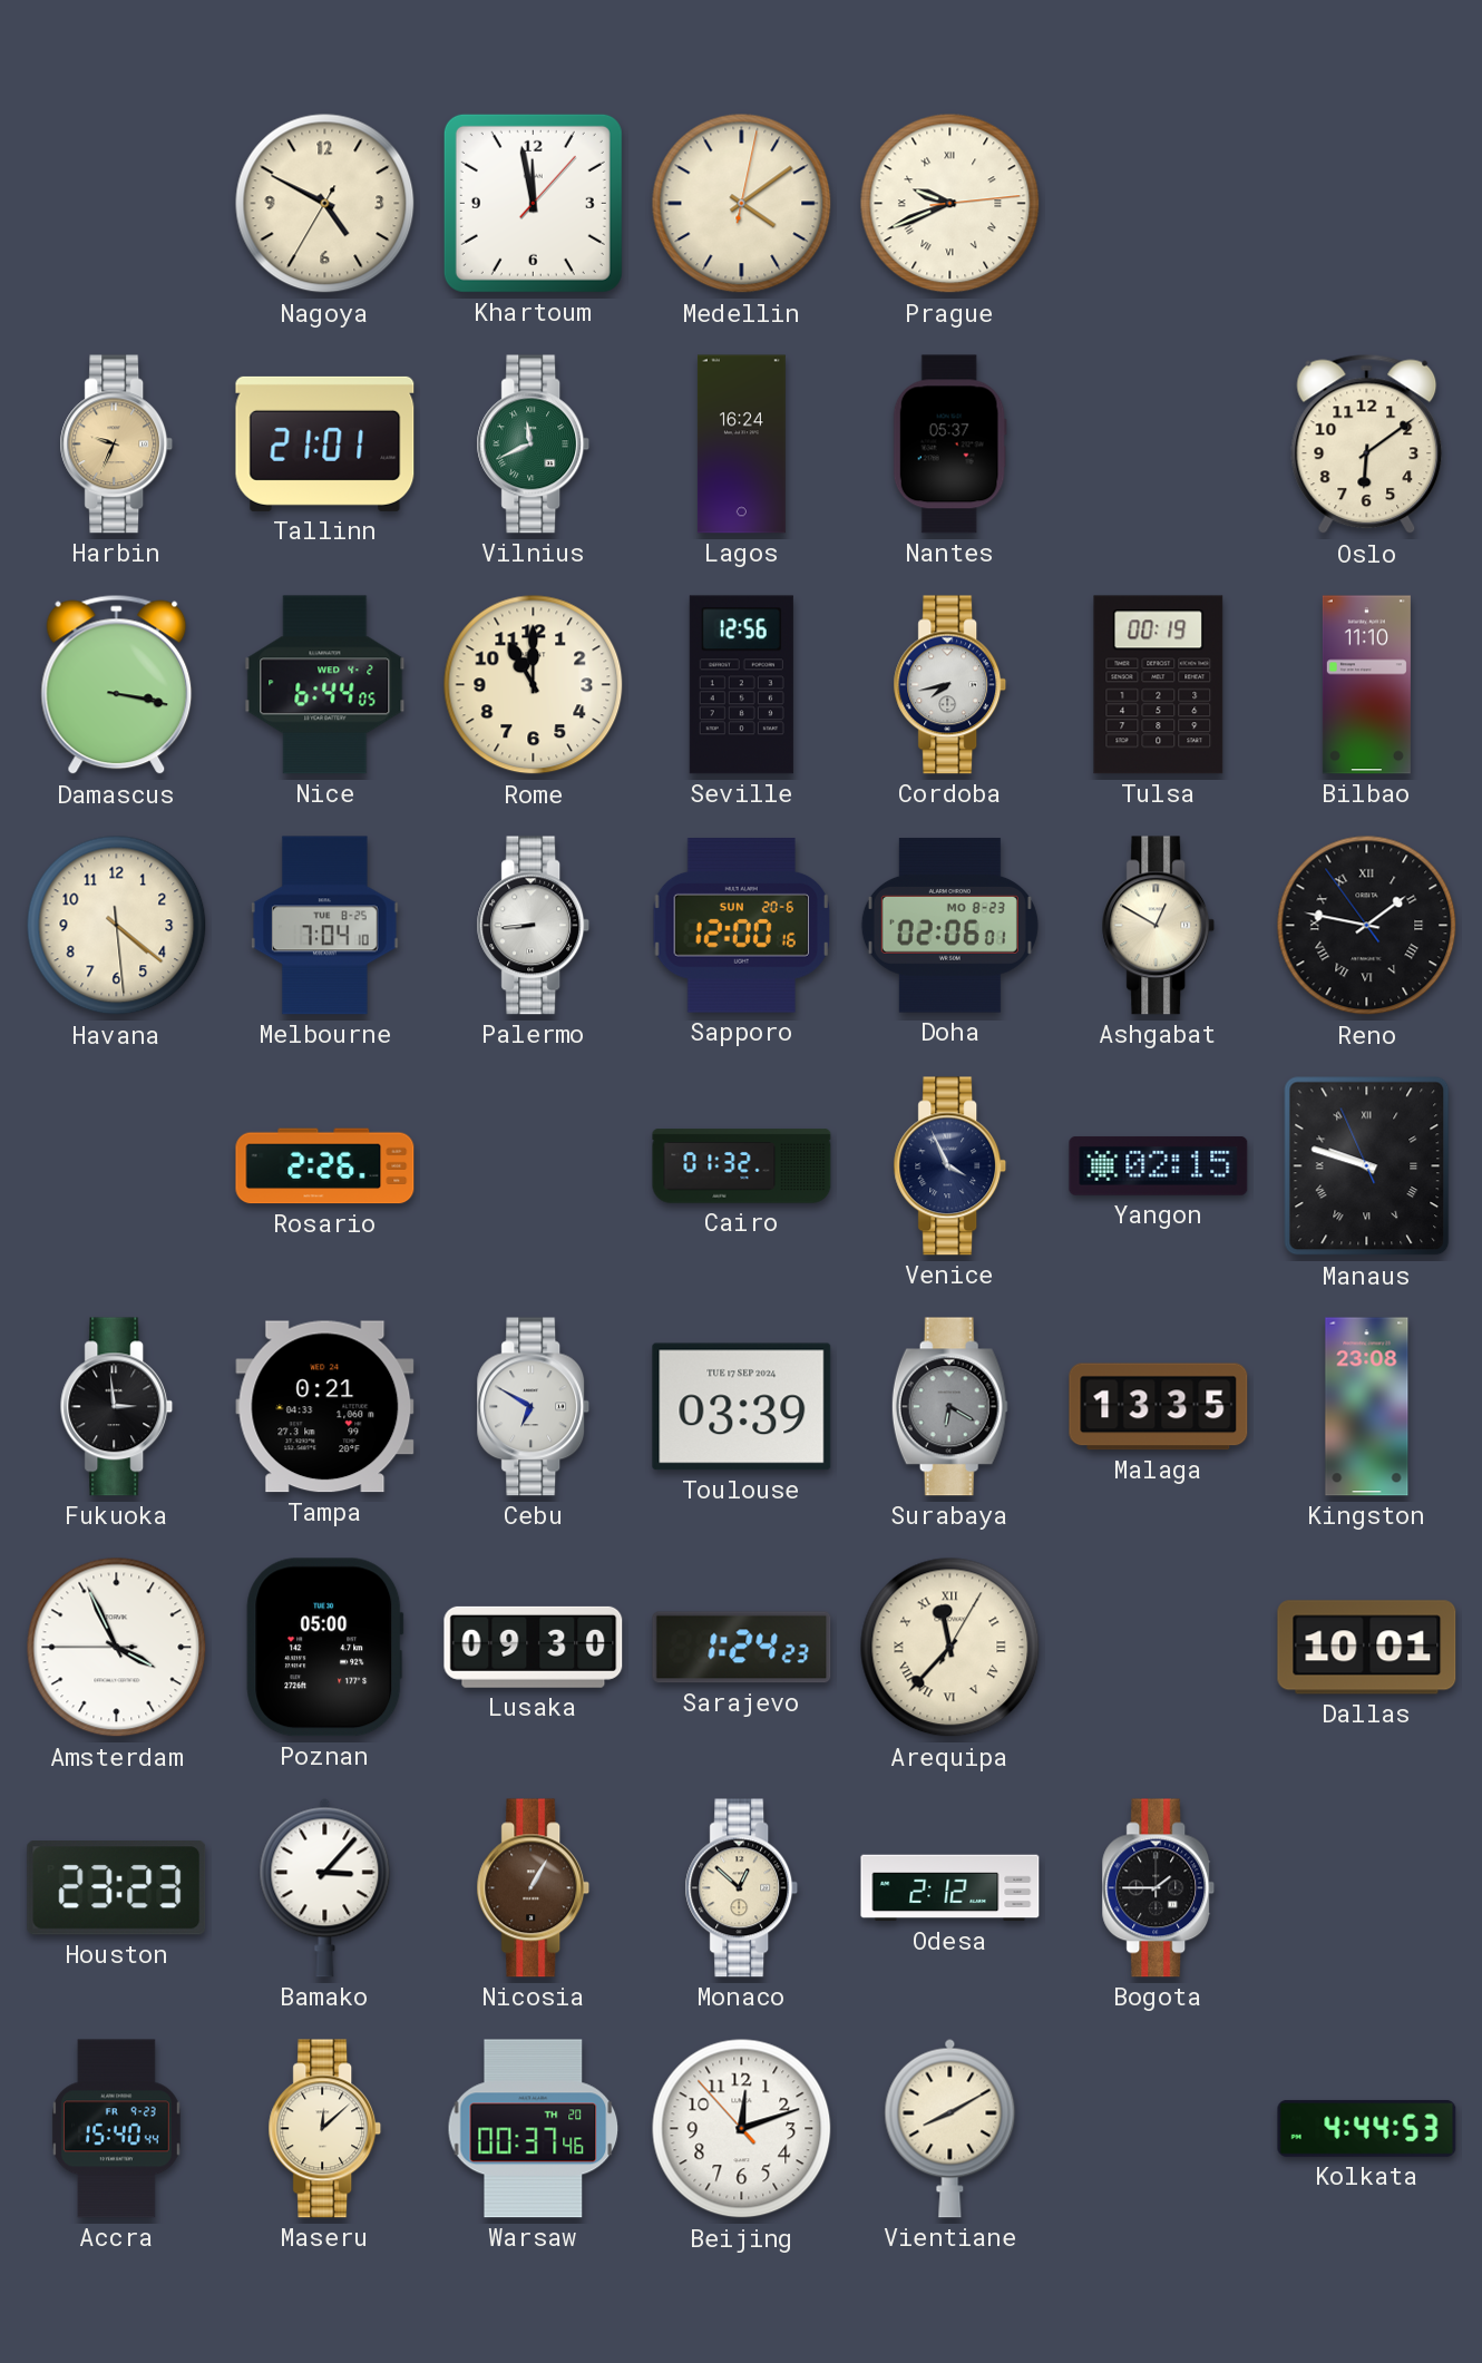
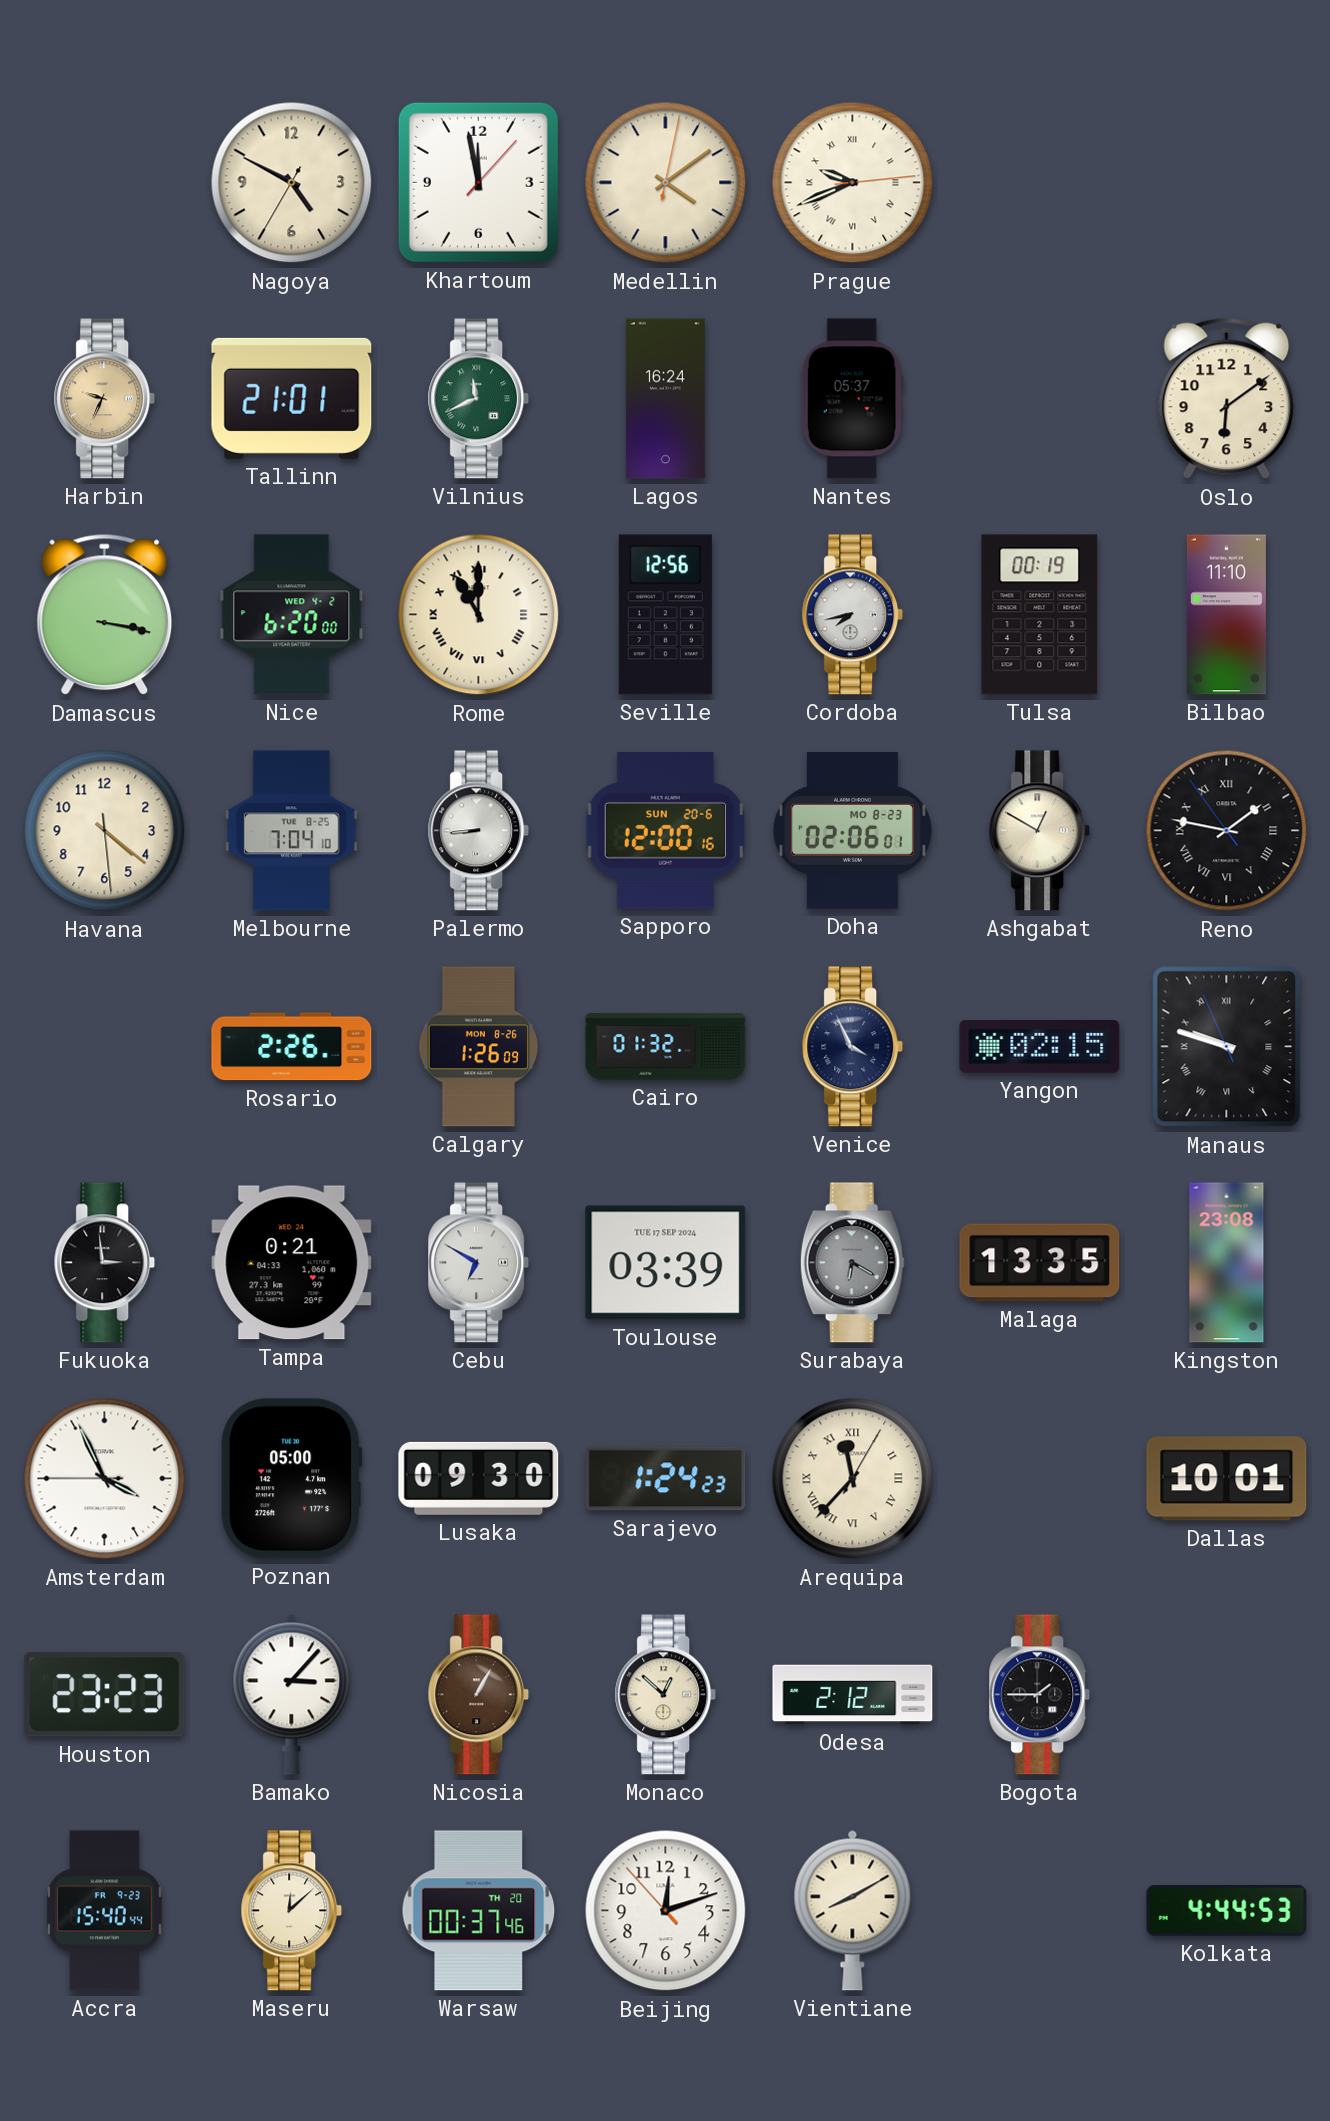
Nice: 6:44 -> 6:20
Rome numerals: Arabic -> Roman
Calgary: none -> 1:26
